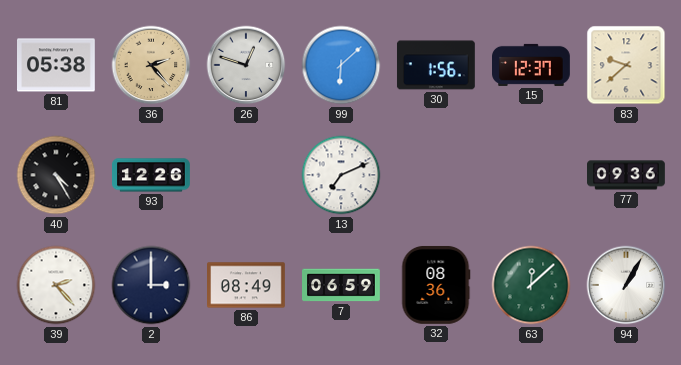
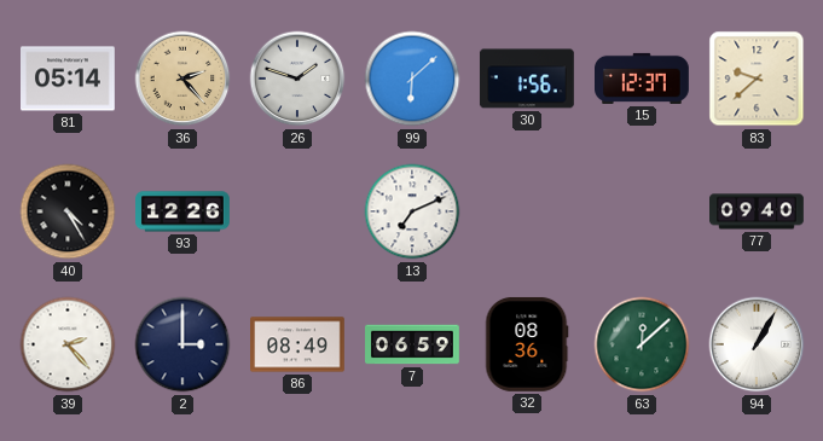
81: 05:38 -> 05:14
26: 12:48 -> 1:48
77: 09:36 -> 09:40
